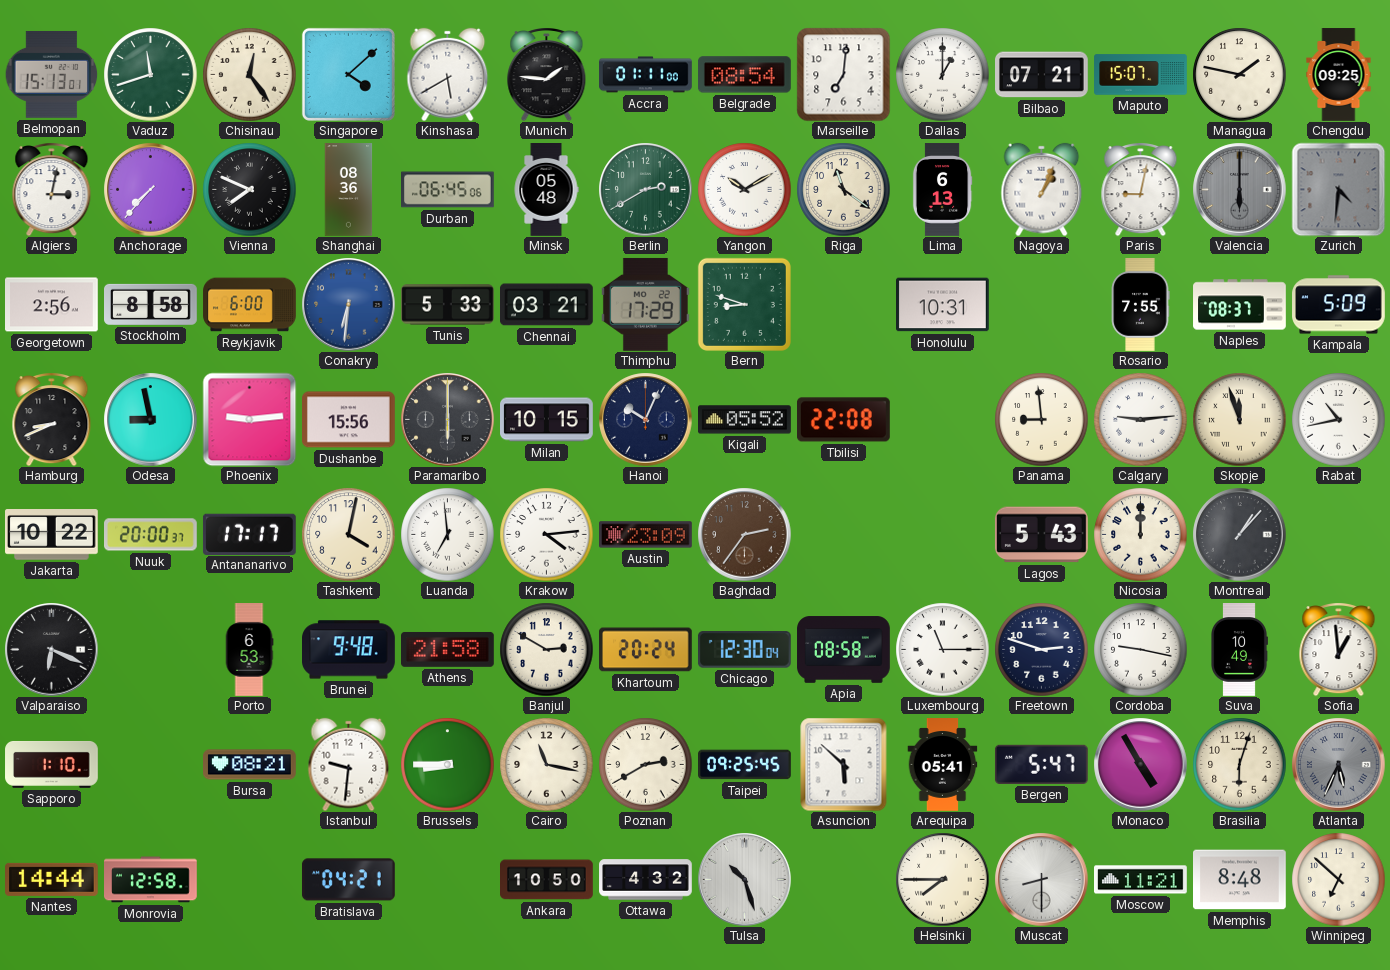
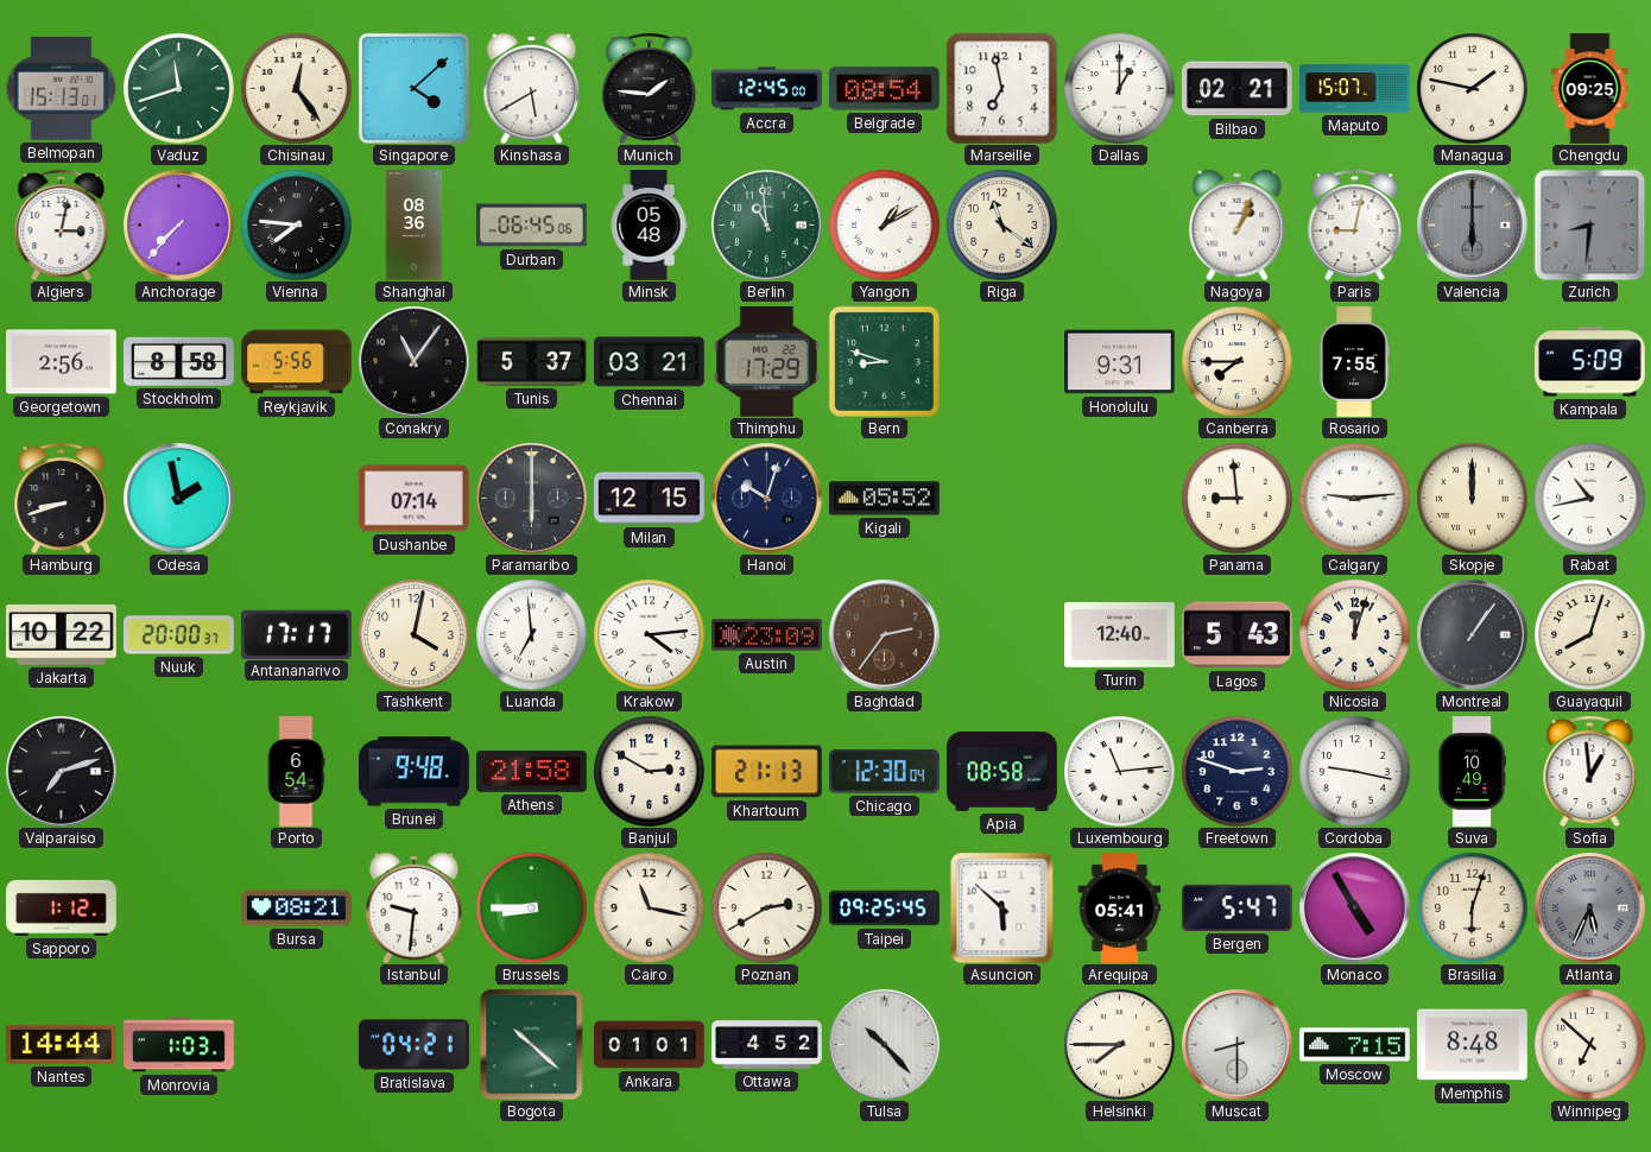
Accra: 01:11 -> 12:45
Marseille: 7:01 -> 6:58
Bilbao: 07:21 -> 02:21
Vienna: 7:49 -> 7:46
Berlin: 2:40 -> 10:59
Yangon: 10:10 -> 1:10
Lima: 6:13 -> none
Zurich: 4:31 -> 8:31
Reykjavik: 6:00 -> 5:56
Conakry: 6:31 -> 11:06
Conakry dial: blue -> black
Tunis: 5:33 -> 5:37
Honolulu: 10:31 -> 9:31
Canberra: none -> 7:45
Naples: 08:37 -> none
Hamburg: 8:41 -> 8:42
Odesa: 8:58 -> 1:58
Phoenix: 9:14 -> none
Dushanbe: 15:56 -> 07:14
Milan: 10:15 -> 12:15
Hanoi: 10:04 -> 10:03
Tbilisi: 22:08 -> none
Skopje: 11:57 -> 12:00
Turin: none -> 12:40
Nicosia: 12:00 -> 12:03
Montreal: 1:07 -> 1:06
Guayaquil: none -> 8:03
Valparaiso: 6:19 -> 7:12
Porto: 6:53 -> 6:54
Khartoum: 20:24 -> 21:13
Luxembourg: 11:15 -> 11:14
Sapporo: 1:10 -> 1:12
Monrovia: 12:58 -> 1:03
Bogota: none -> 10:22
Ankara: 10:50 -> 01:01
Ottawa: 4:32 -> 4:52
Tulsa: 10:27 -> 10:23
Moscow: 11:21 -> 7:15
